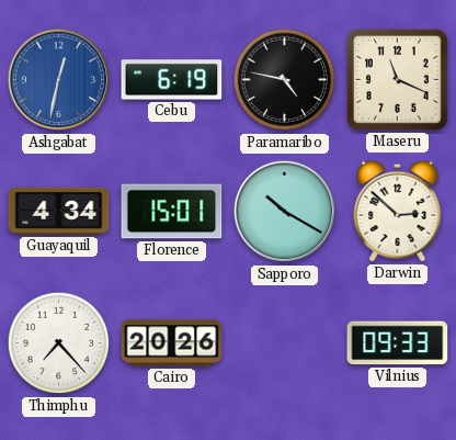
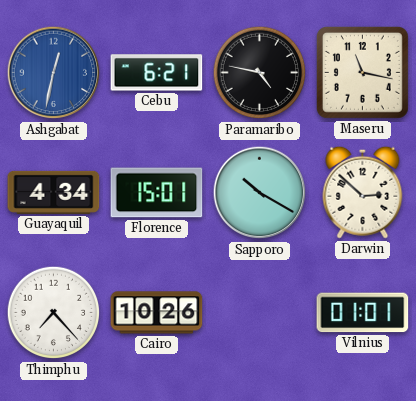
Cebu: 6:19 -> 6:21
Maseru: 11:19 -> 11:17
Cairo: 20:26 -> 10:26
Vilnius: 09:33 -> 01:01
